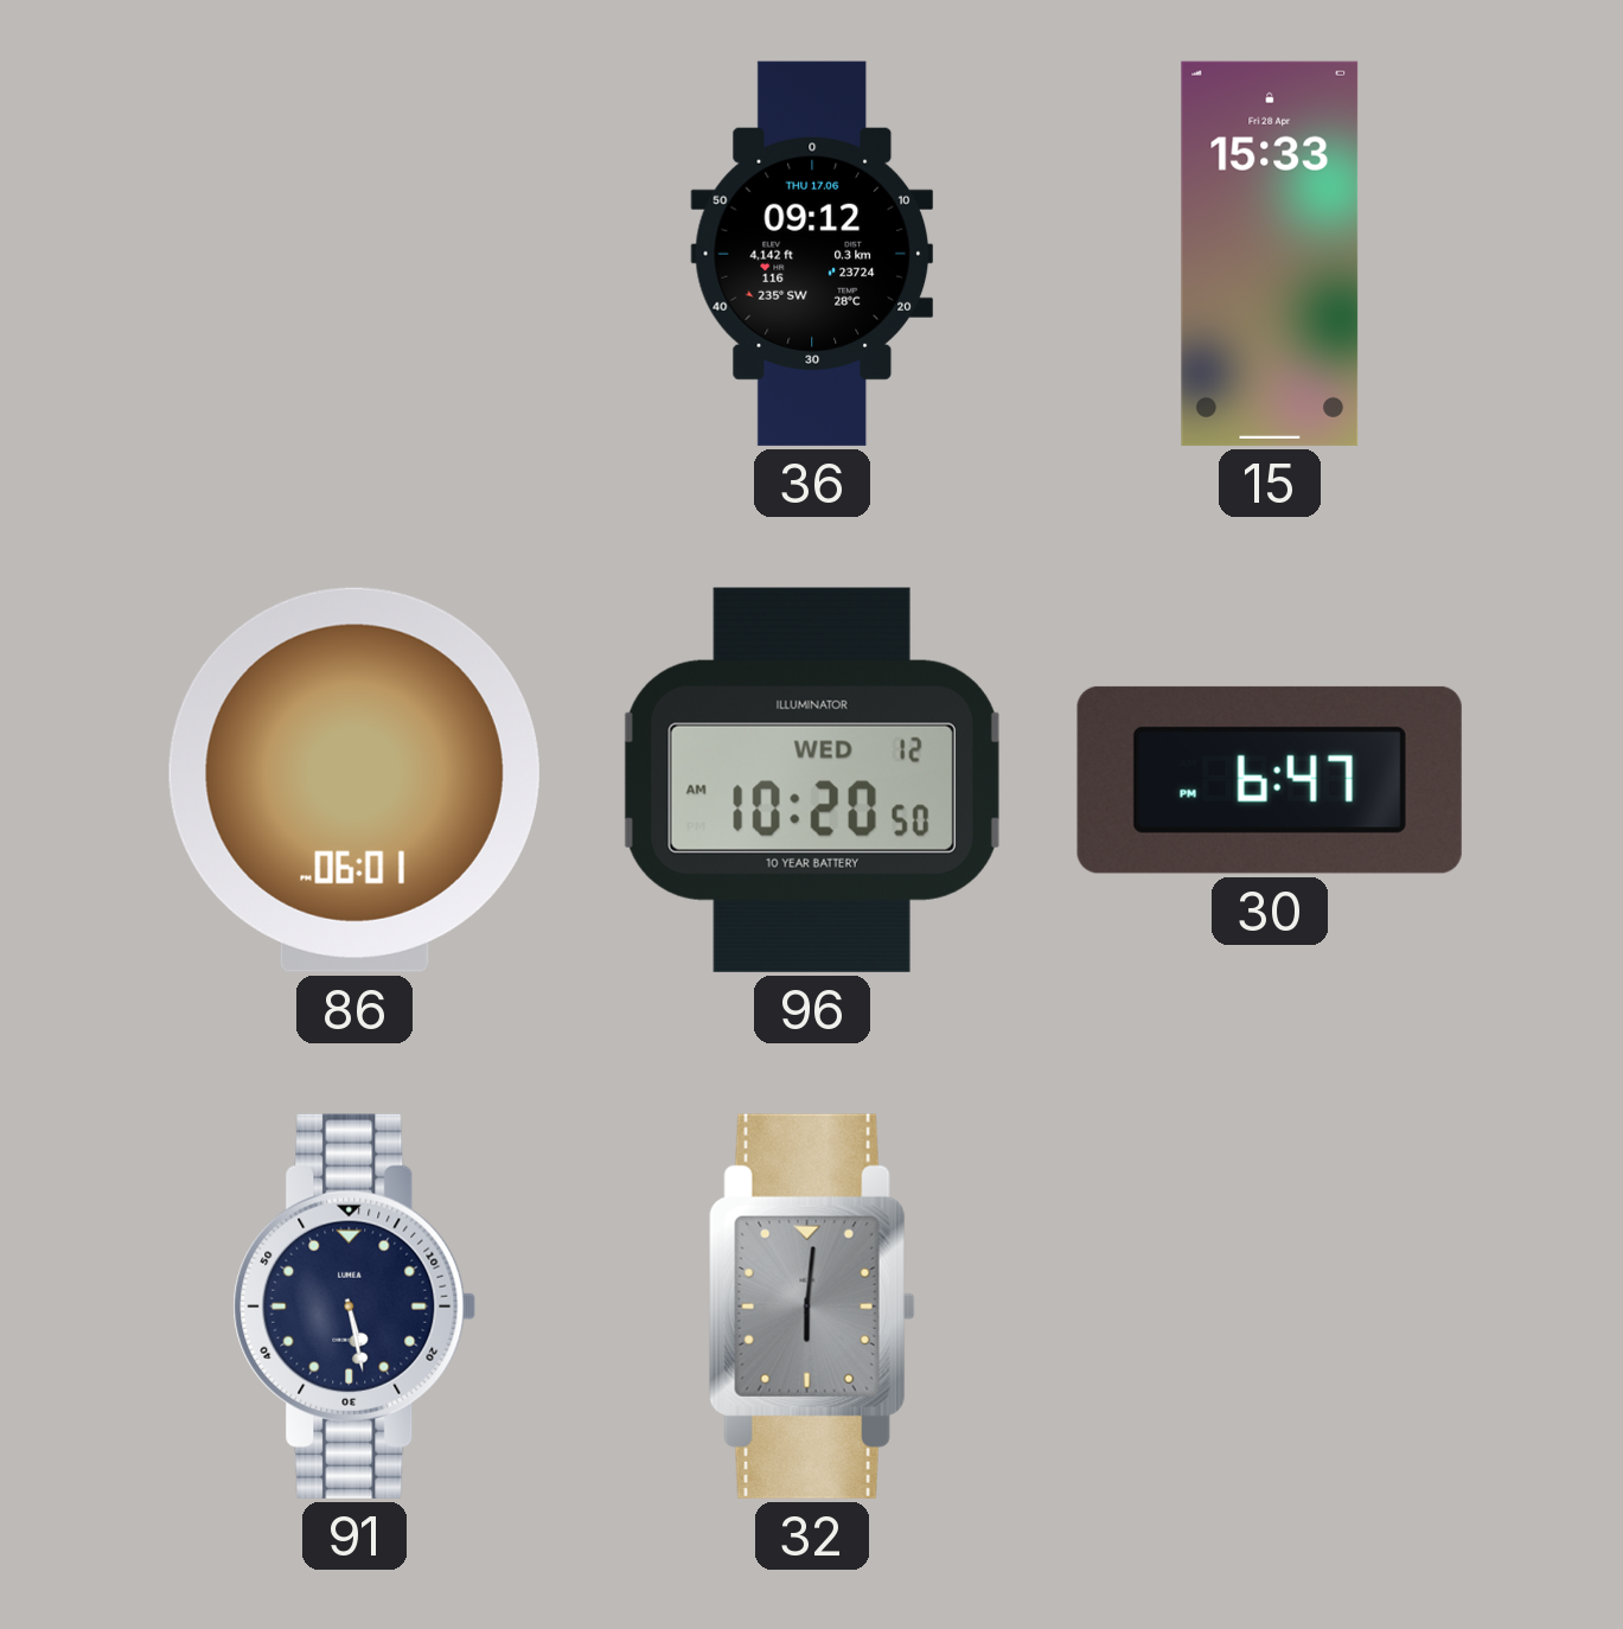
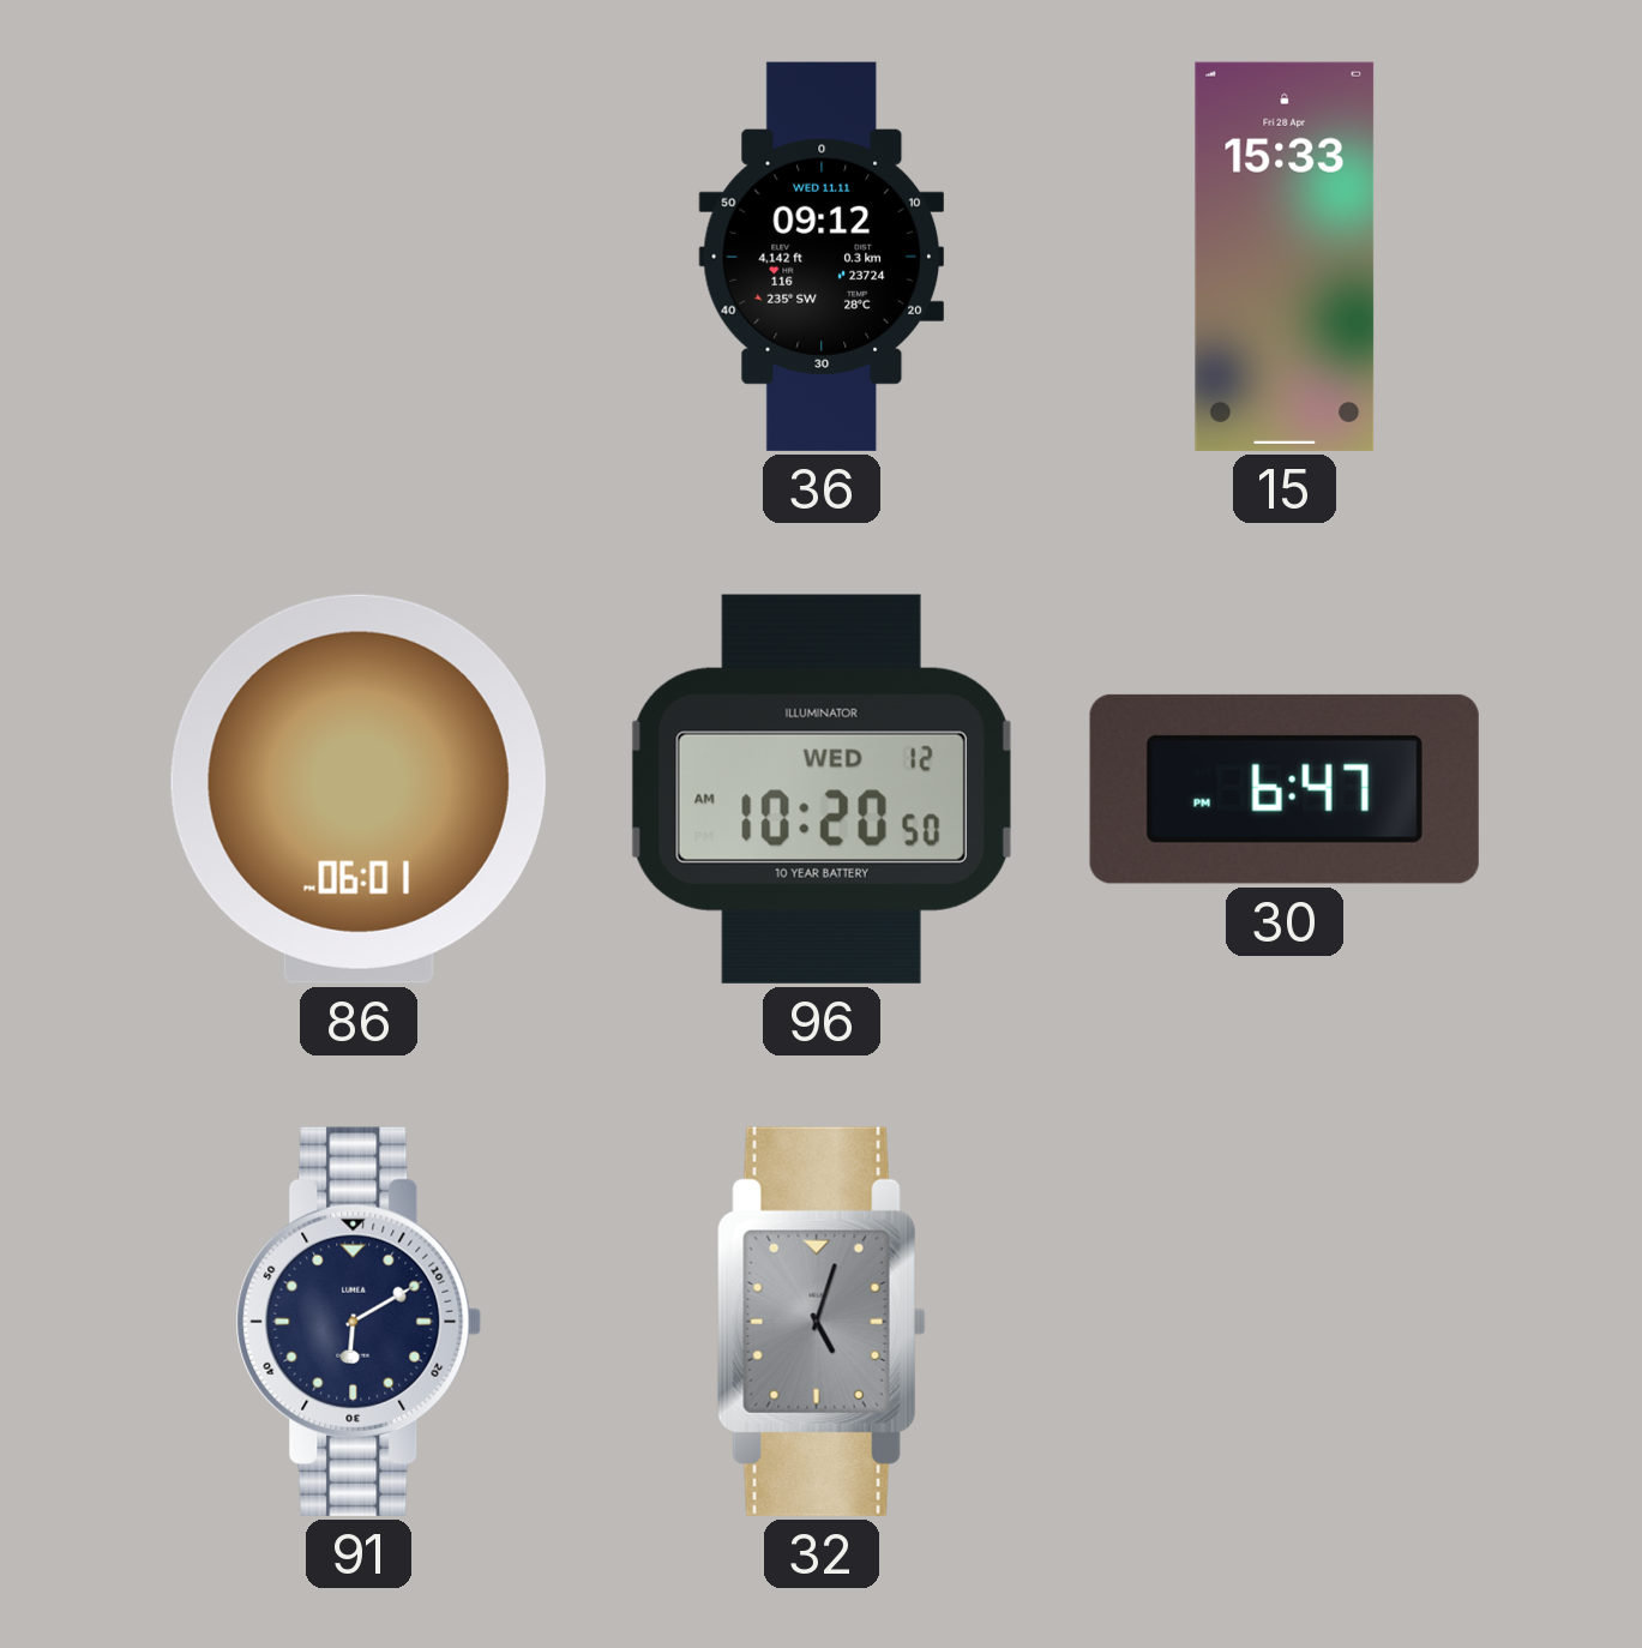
36 date: THU 17.06 -> WED 11.11
91: 5:28 -> 6:10
32: 6:01 -> 5:03
